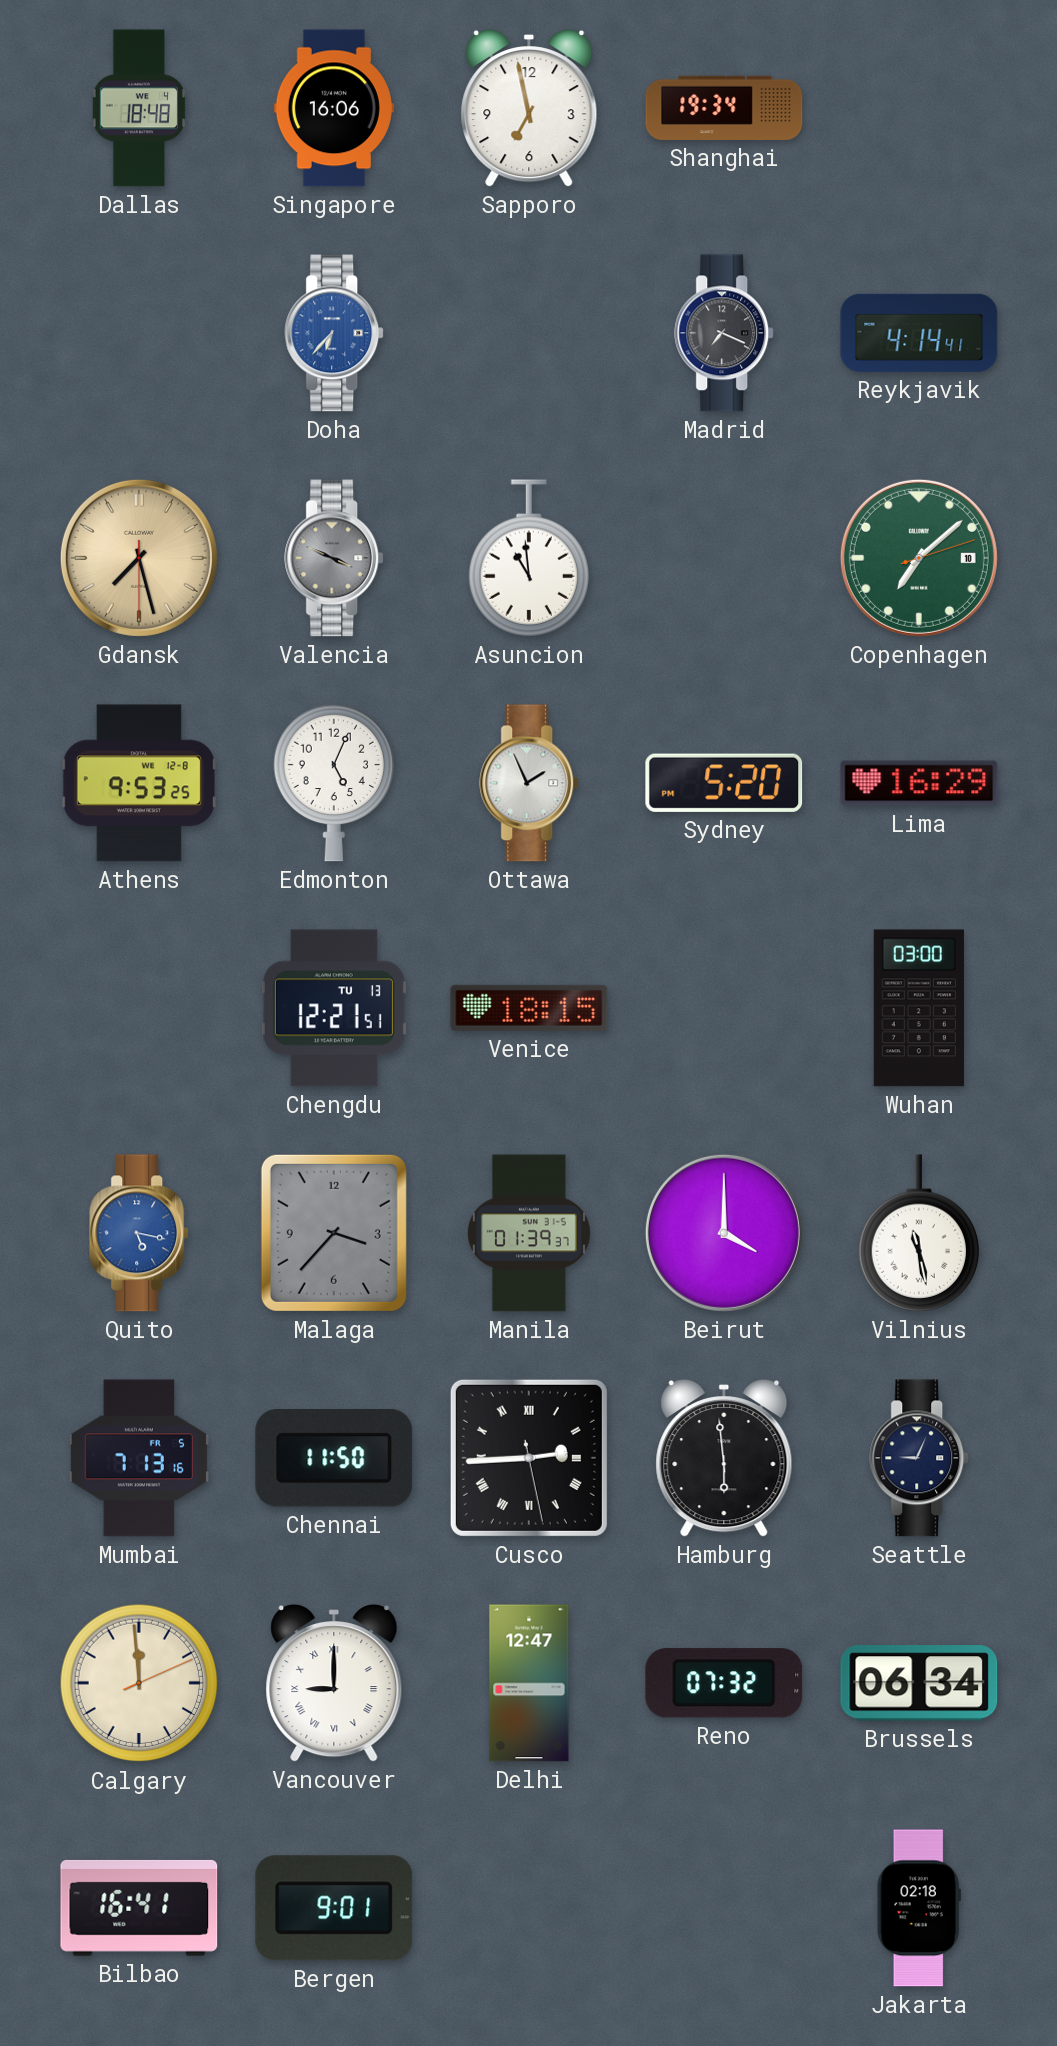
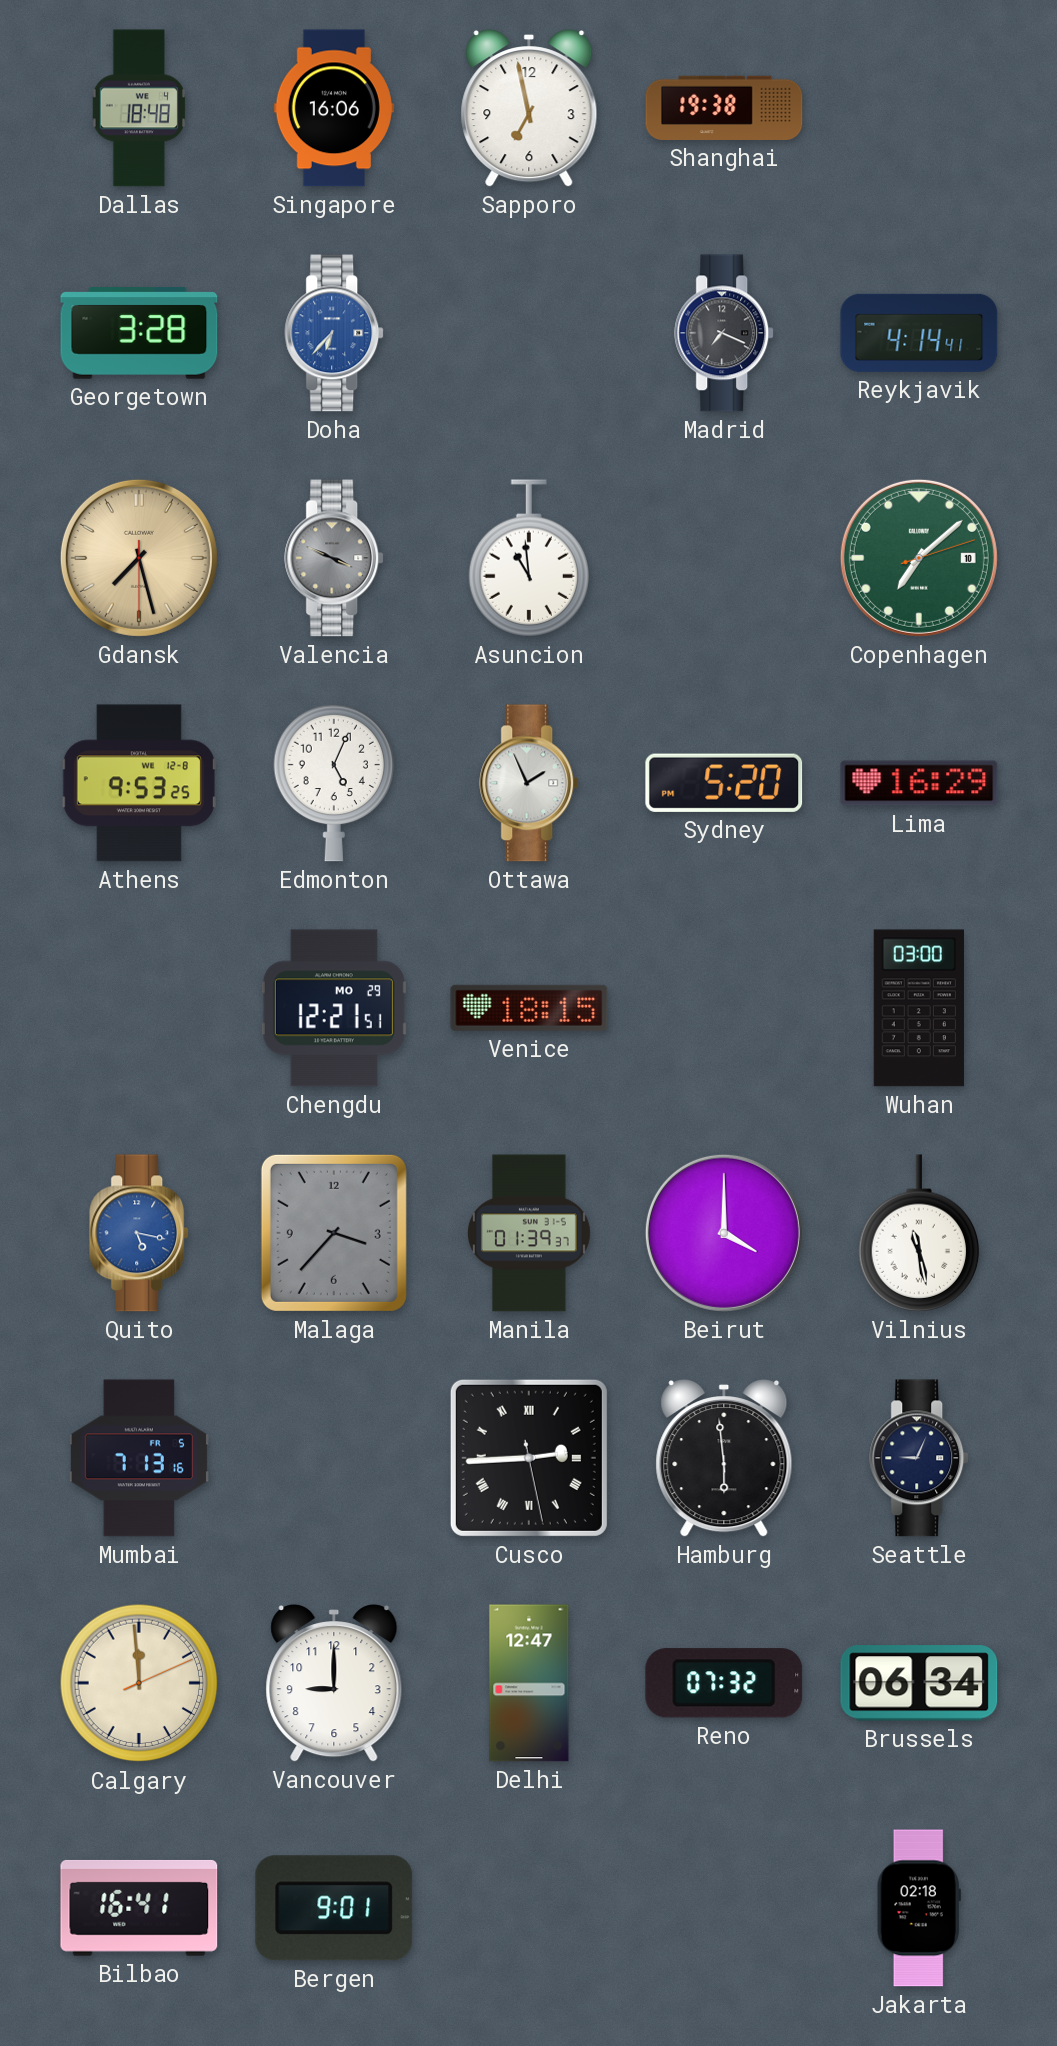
Shanghai: 19:34 -> 19:38
Georgetown: none -> 3:28
Chengdu date: TU 13 -> MO 29
Chennai: 11:50 -> none
Vancouver numerals: Roman -> Arabic
